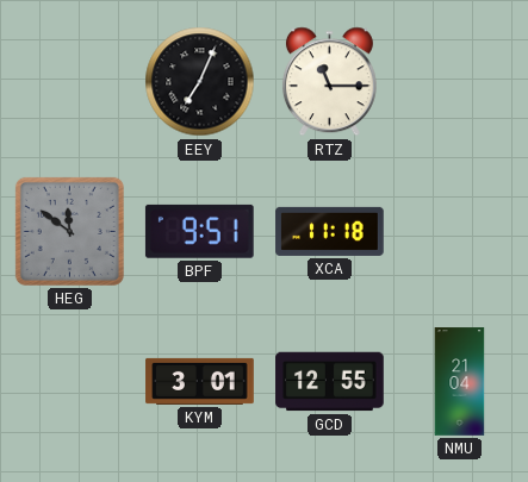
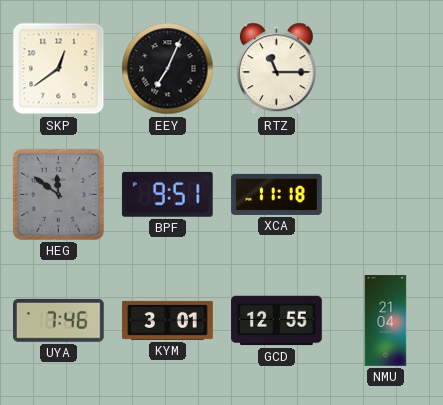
SKP: none -> 12:39
UYA: none -> 7:46
